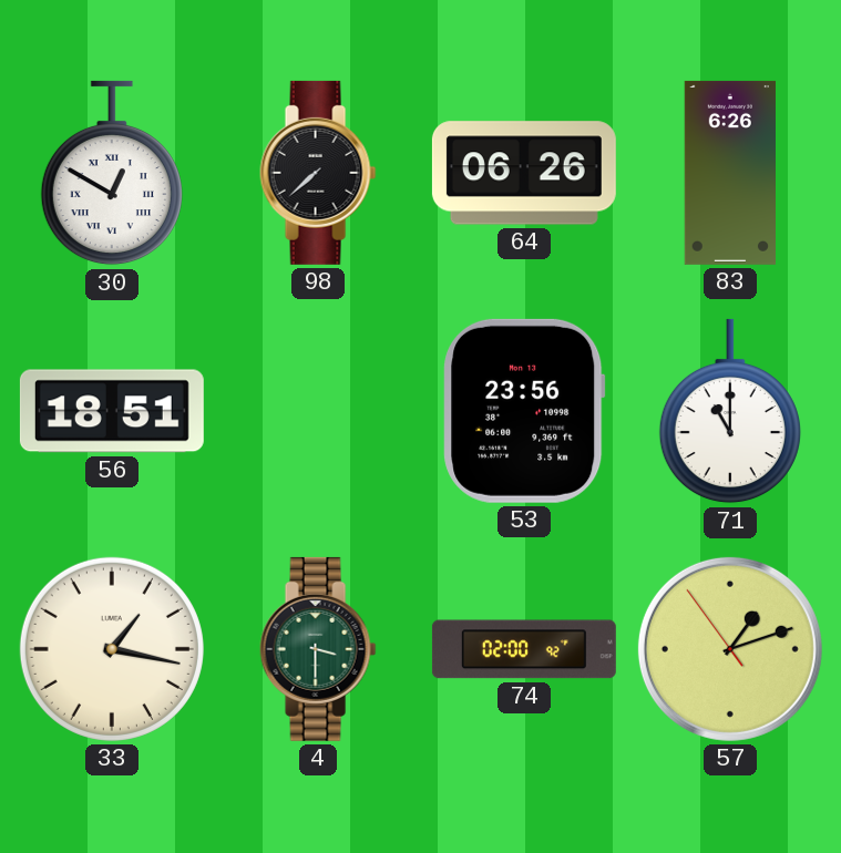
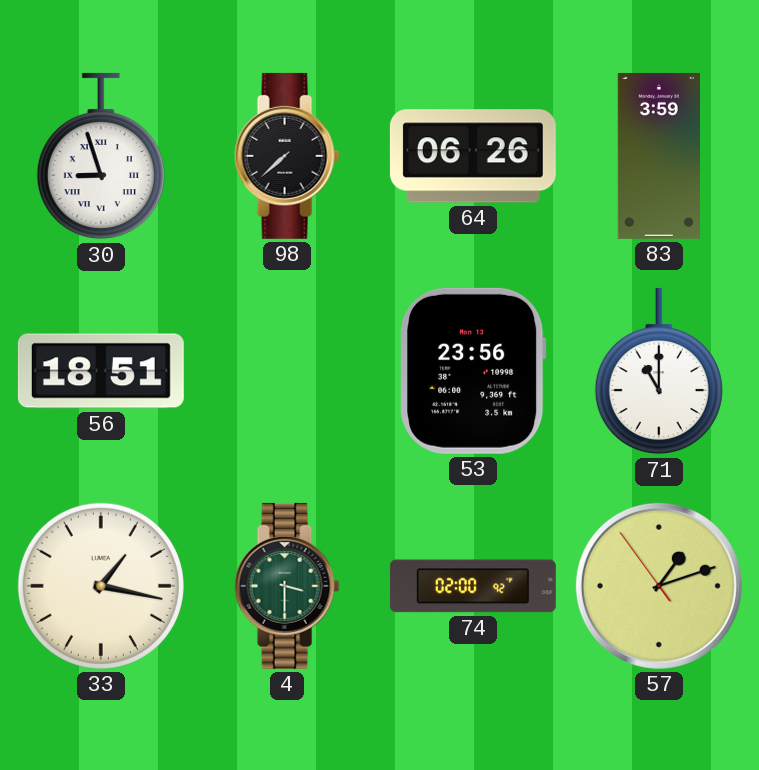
30: 12:50 -> 8:57
83: 6:26 -> 3:59
